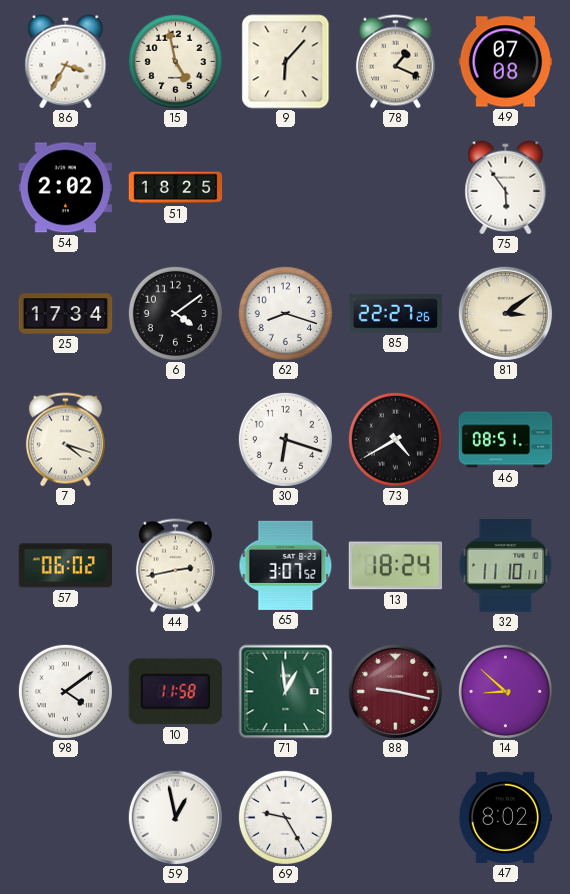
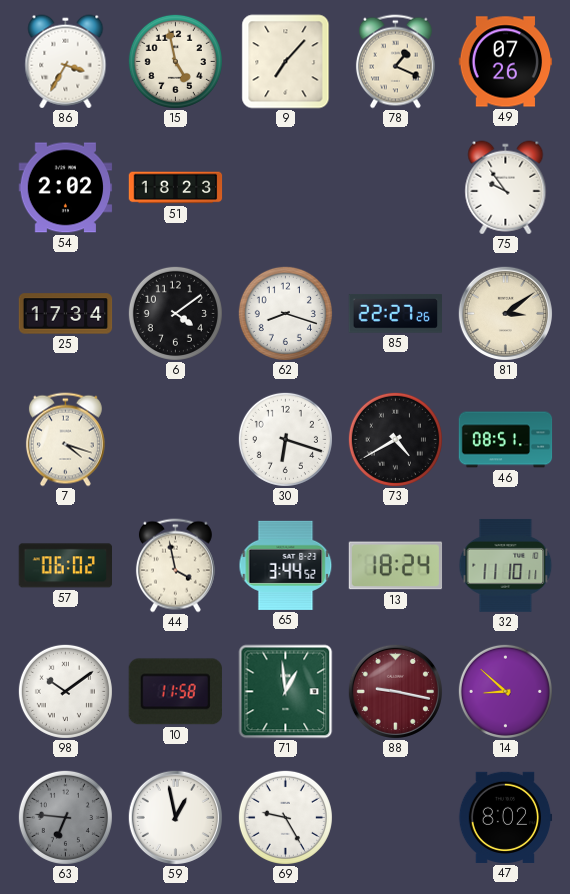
9: 6:07 -> 7:07
49: 07:08 -> 07:26
51: 18:25 -> 18:23
75: 5:54 -> 9:54
44: 2:43 -> 3:58
65: 3:07 -> 3:44
98: 4:09 -> 10:09
63: none -> 6:46
